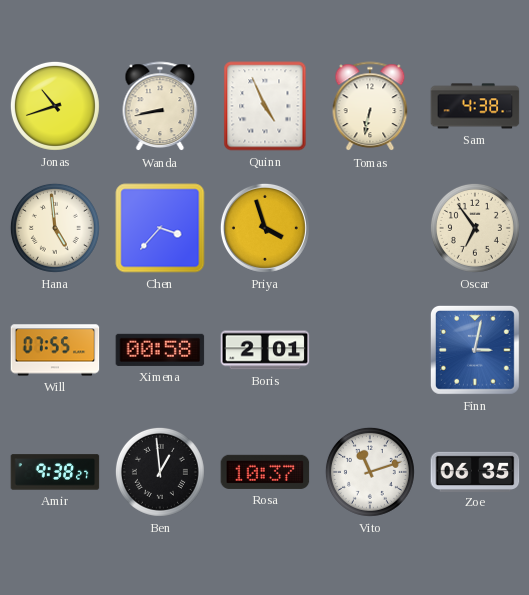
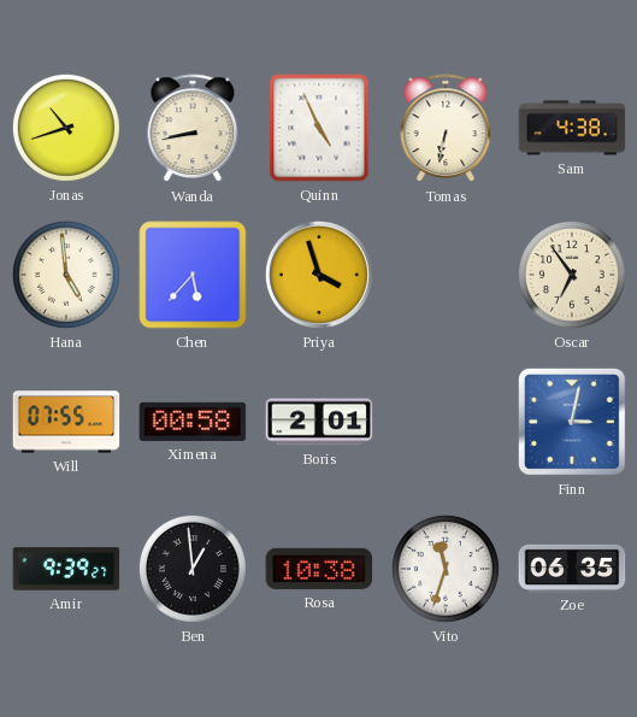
Chen: 3:37 -> 5:37
Amir: 9:38 -> 9:39
Rosa: 10:37 -> 10:38
Vito: 11:12 -> 11:33
